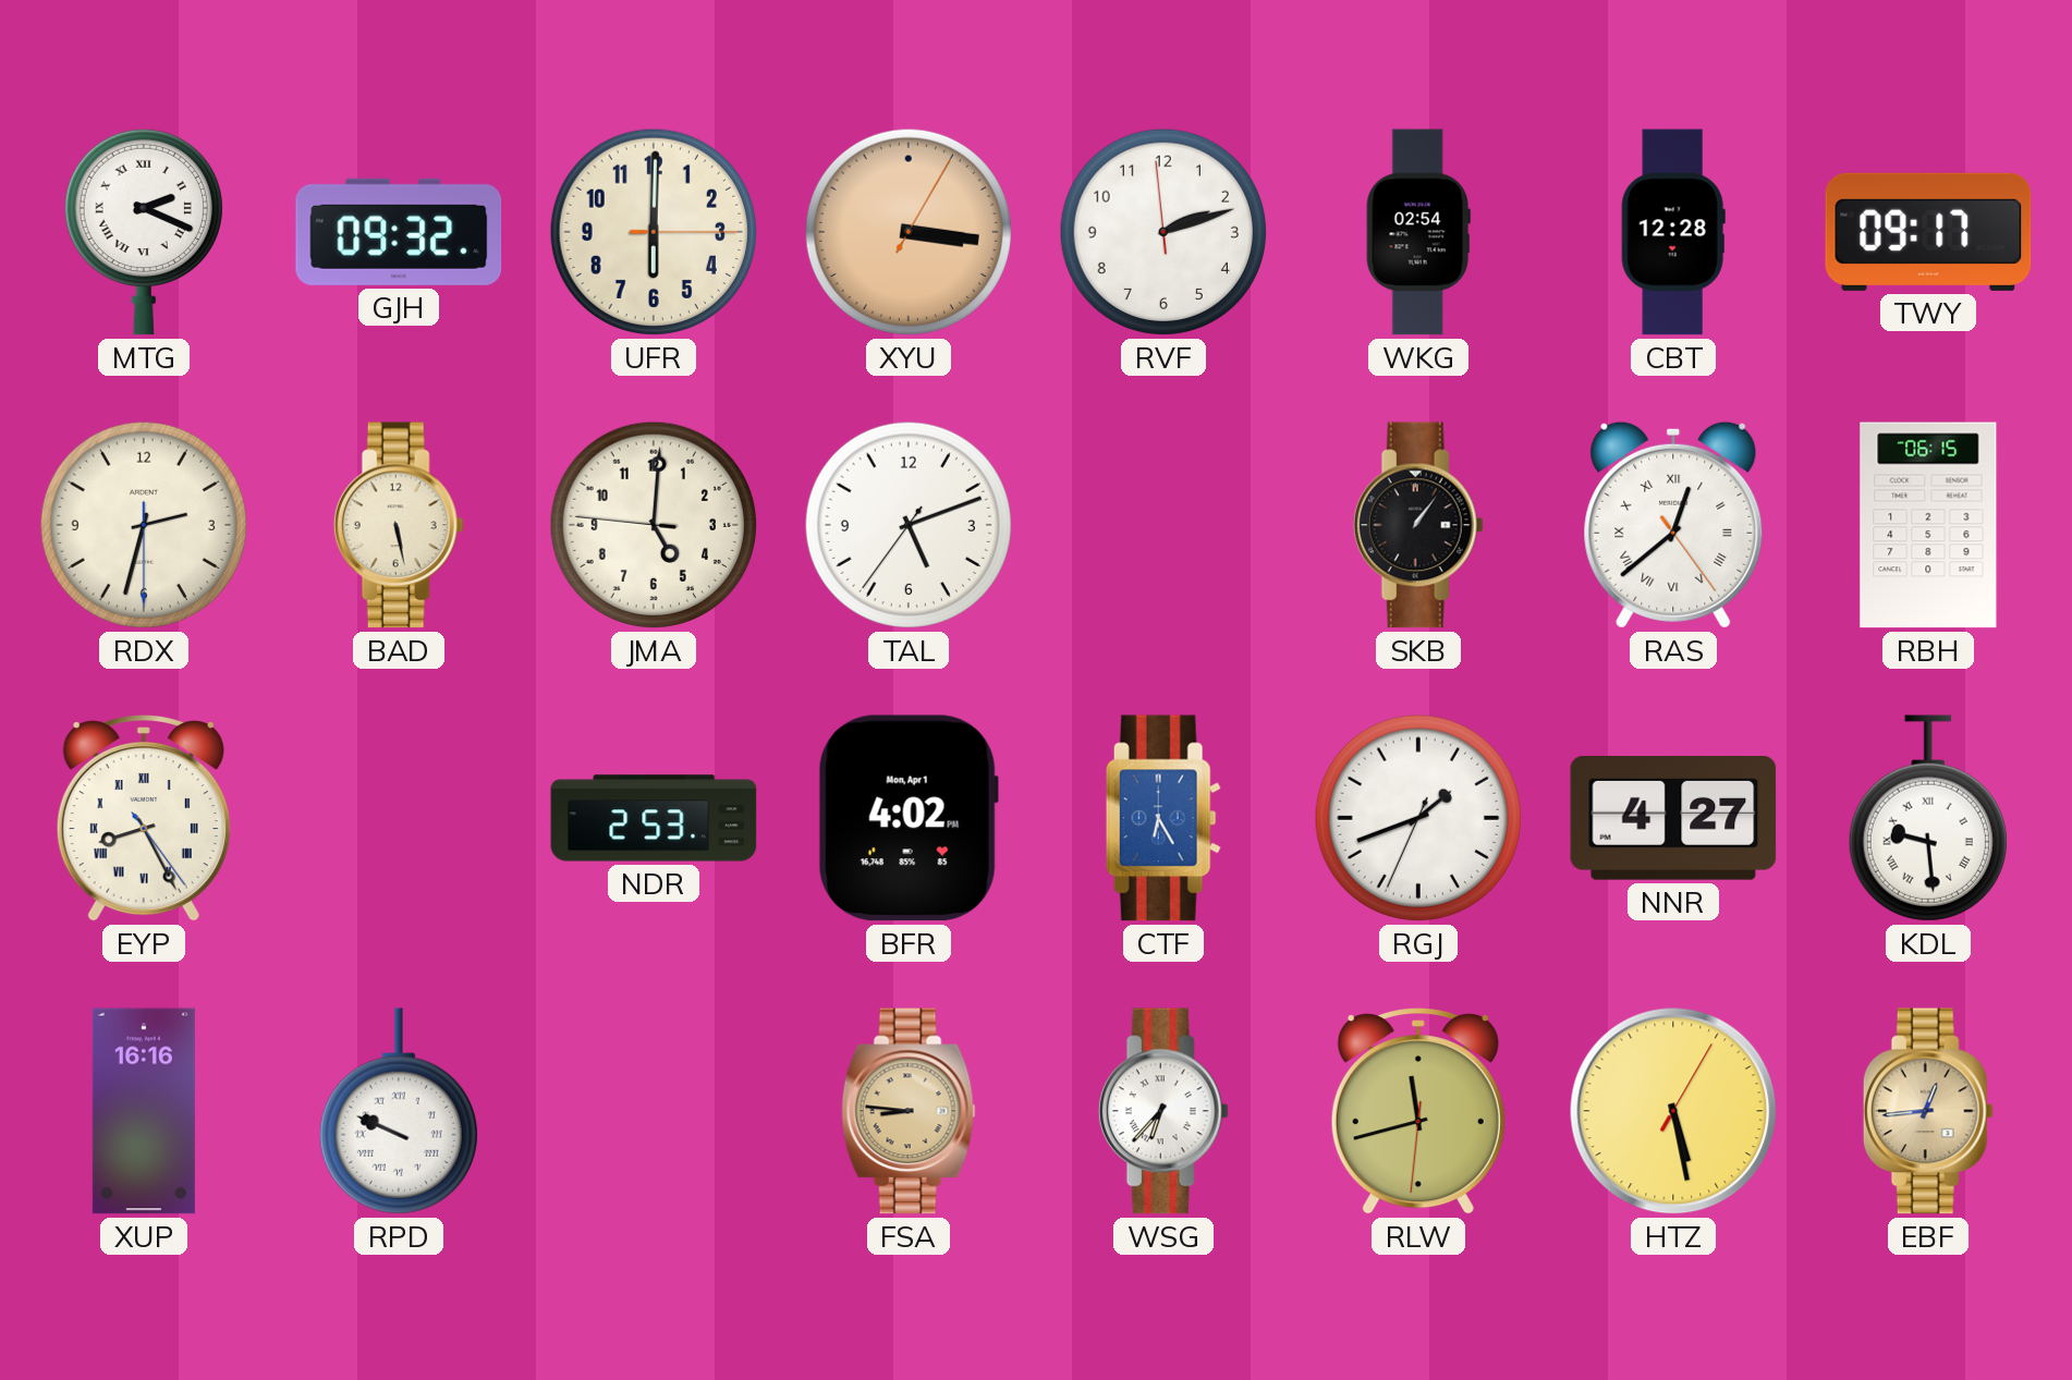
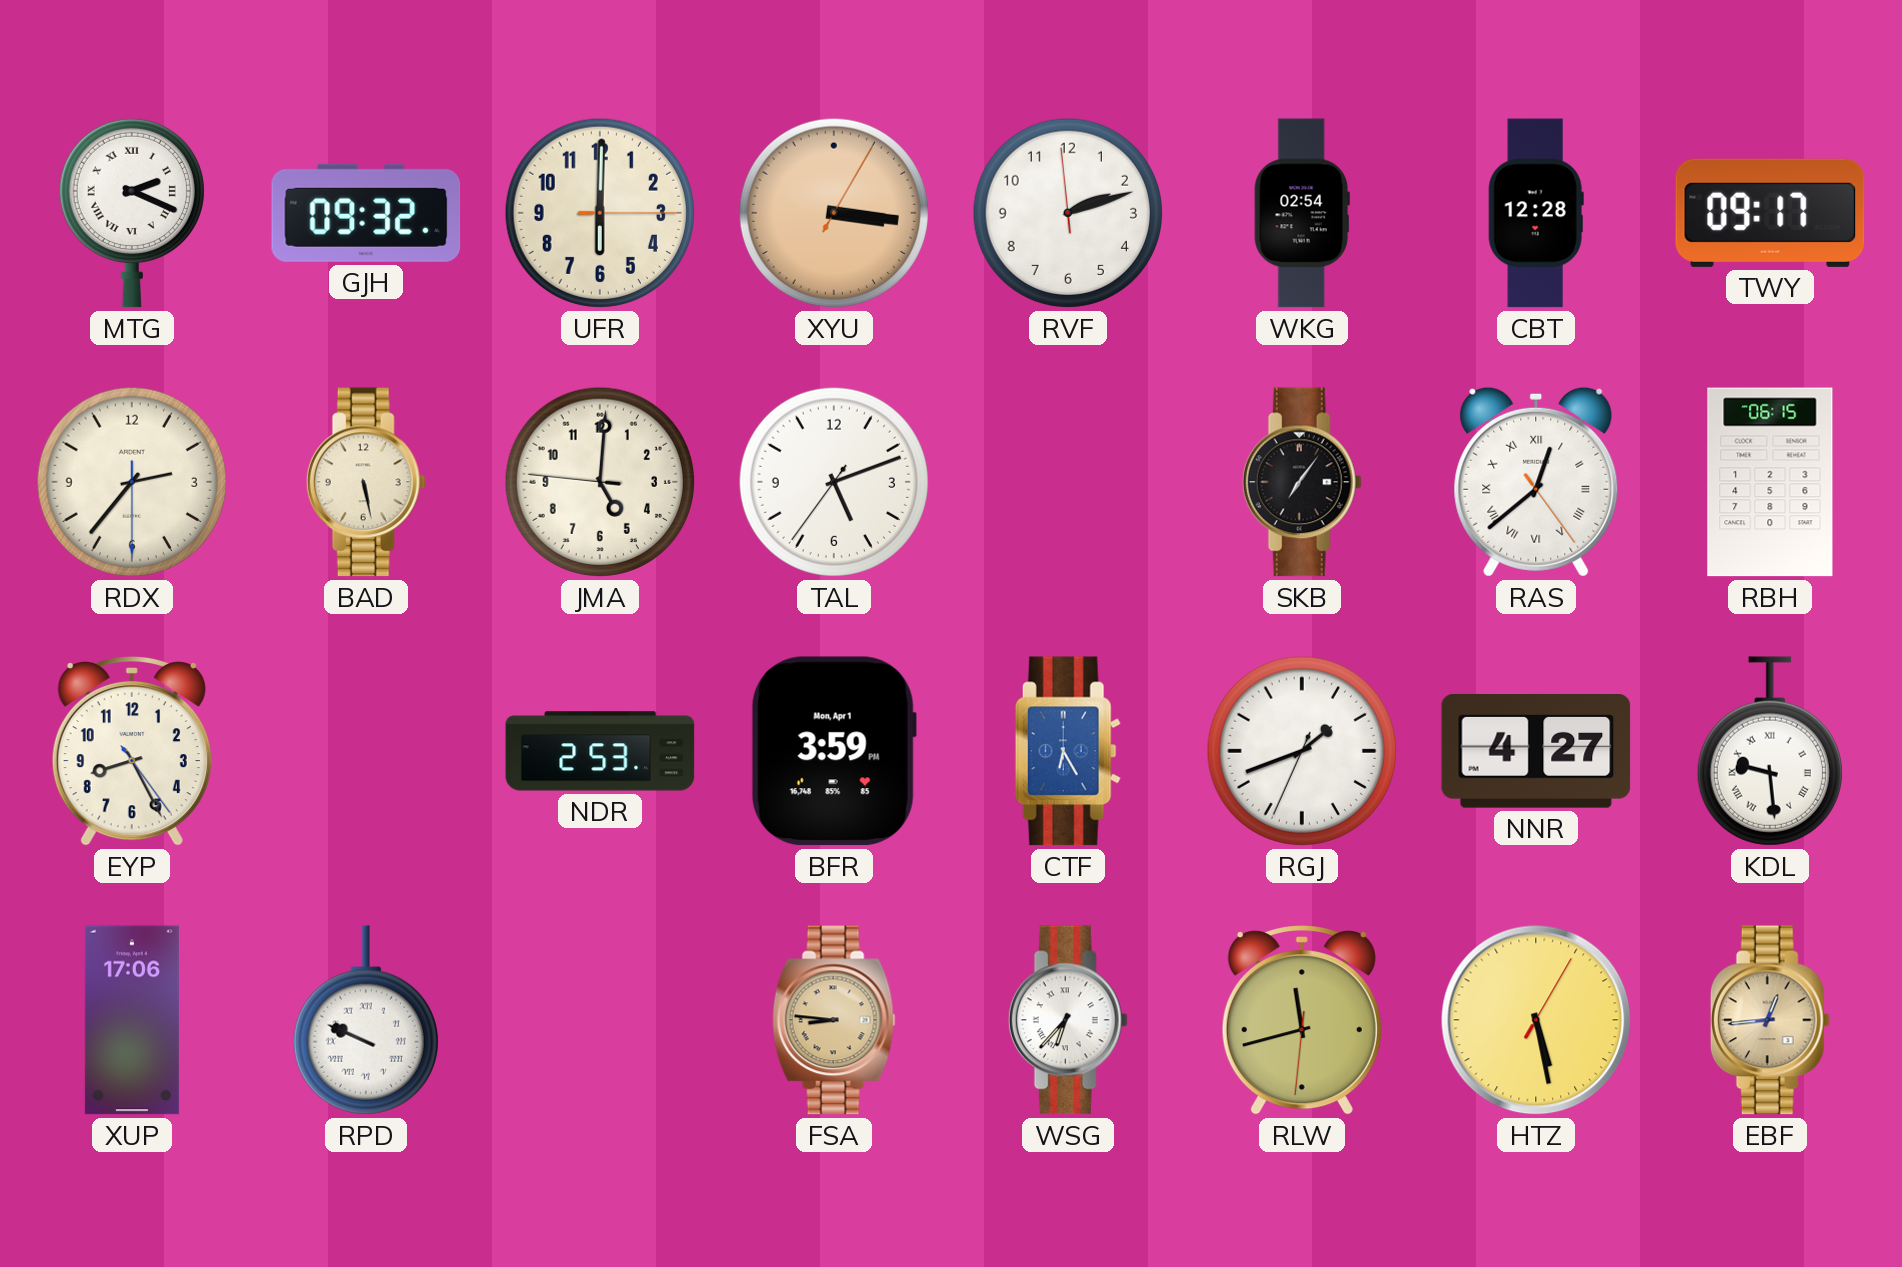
RDX: 2:32 -> 2:36
SKB: 1:06 -> 7:06
EYP numerals: Roman -> Arabic
BFR: 4:02 -> 3:59
XUP: 16:16 -> 17:06
